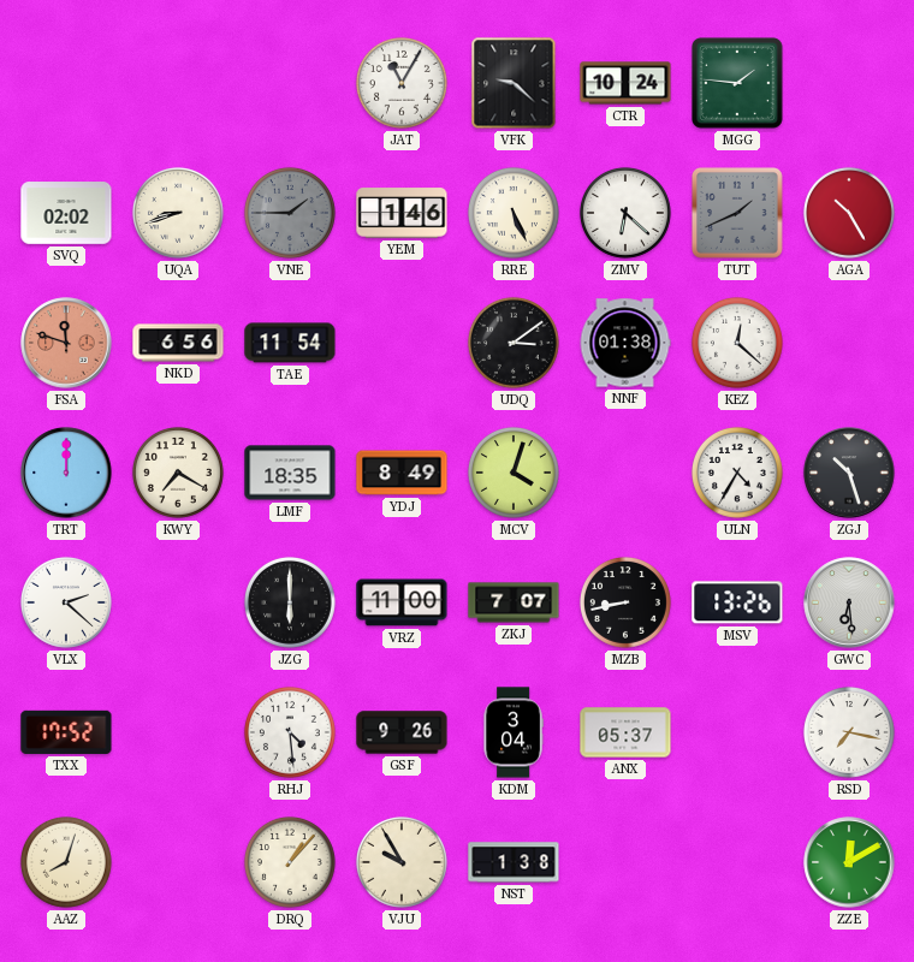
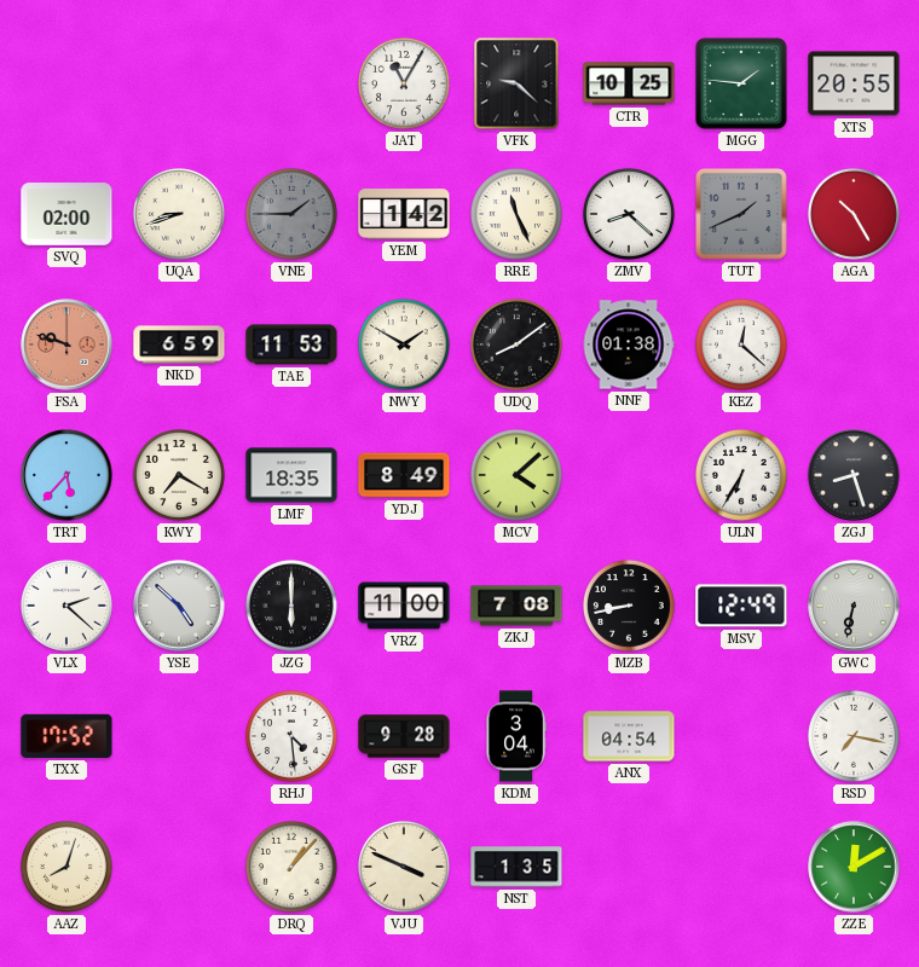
CTR: 10:24 -> 10:25
XTS: none -> 20:55
SVQ: 02:02 -> 02:00
YEM: 1:46 -> 1:42
RRE: 5:26 -> 11:26
ZMV: 6:22 -> 8:22
FSA: 11:48 -> 9:48
NKD: 6:56 -> 6:59
TAE: 11:54 -> 11:53
NWY: none -> 1:50
UDQ: 3:09 -> 8:09
TRT: 12:00 -> 5:37
MCV: 4:03 -> 4:08
ULN: 4:35 -> 6:35
ZGJ: 10:27 -> 8:27
YSE: none -> 4:52
ZKJ: 7:07 -> 7:08
MSV: 13:26 -> 12:49
GWC: 6:29 -> 6:32
GSF: 9:26 -> 9:28
ANX: 05:37 -> 04:54
VJU: 9:55 -> 3:49
NST: 1:38 -> 1:35
